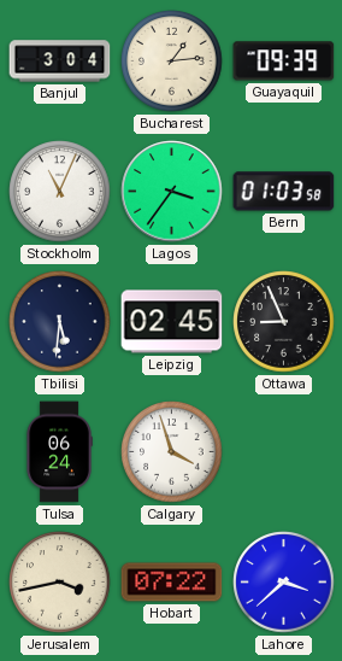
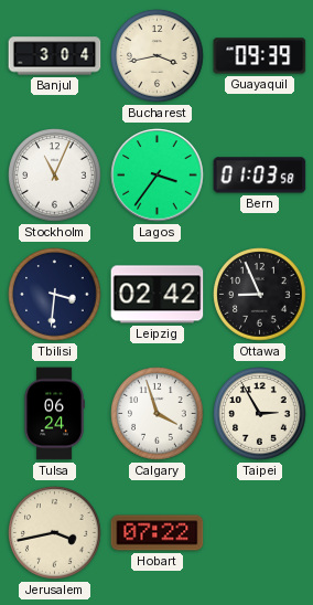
Bucharest: 1:14 -> 3:43
Tbilisi: 5:31 -> 3:31
Leipzig: 02:45 -> 02:42
Taipei: none -> 2:55
Lahore: 3:38 -> none
